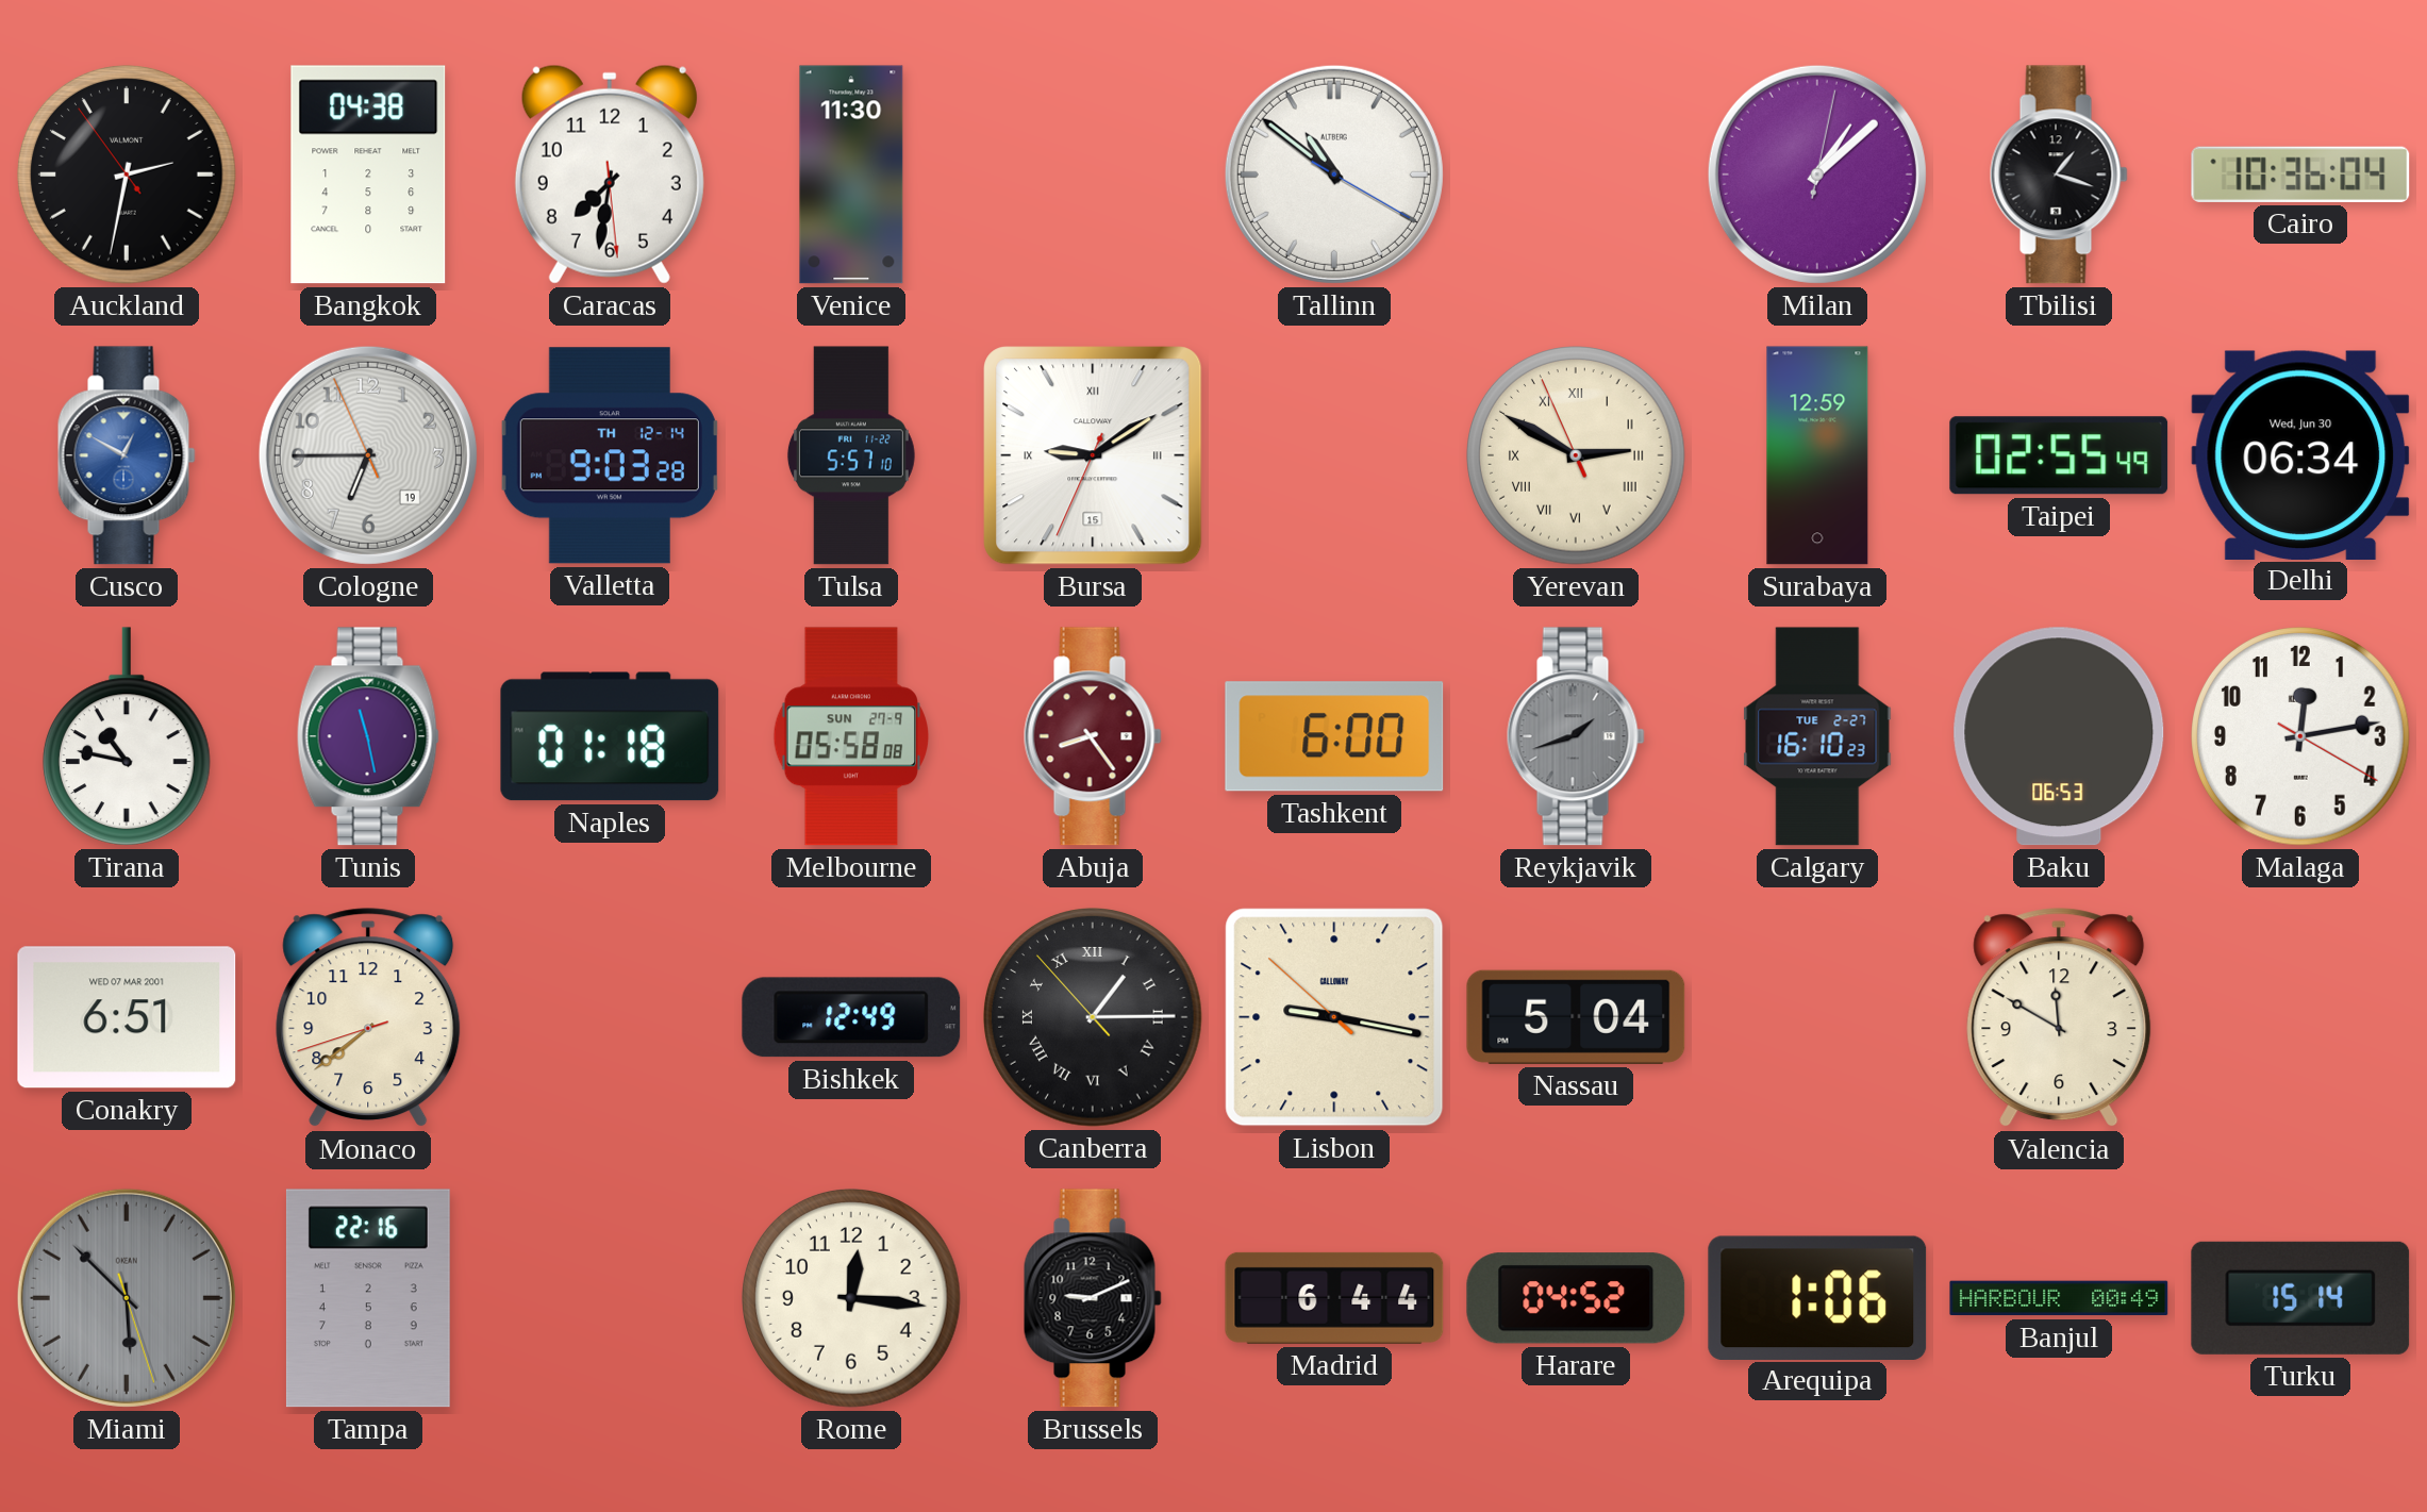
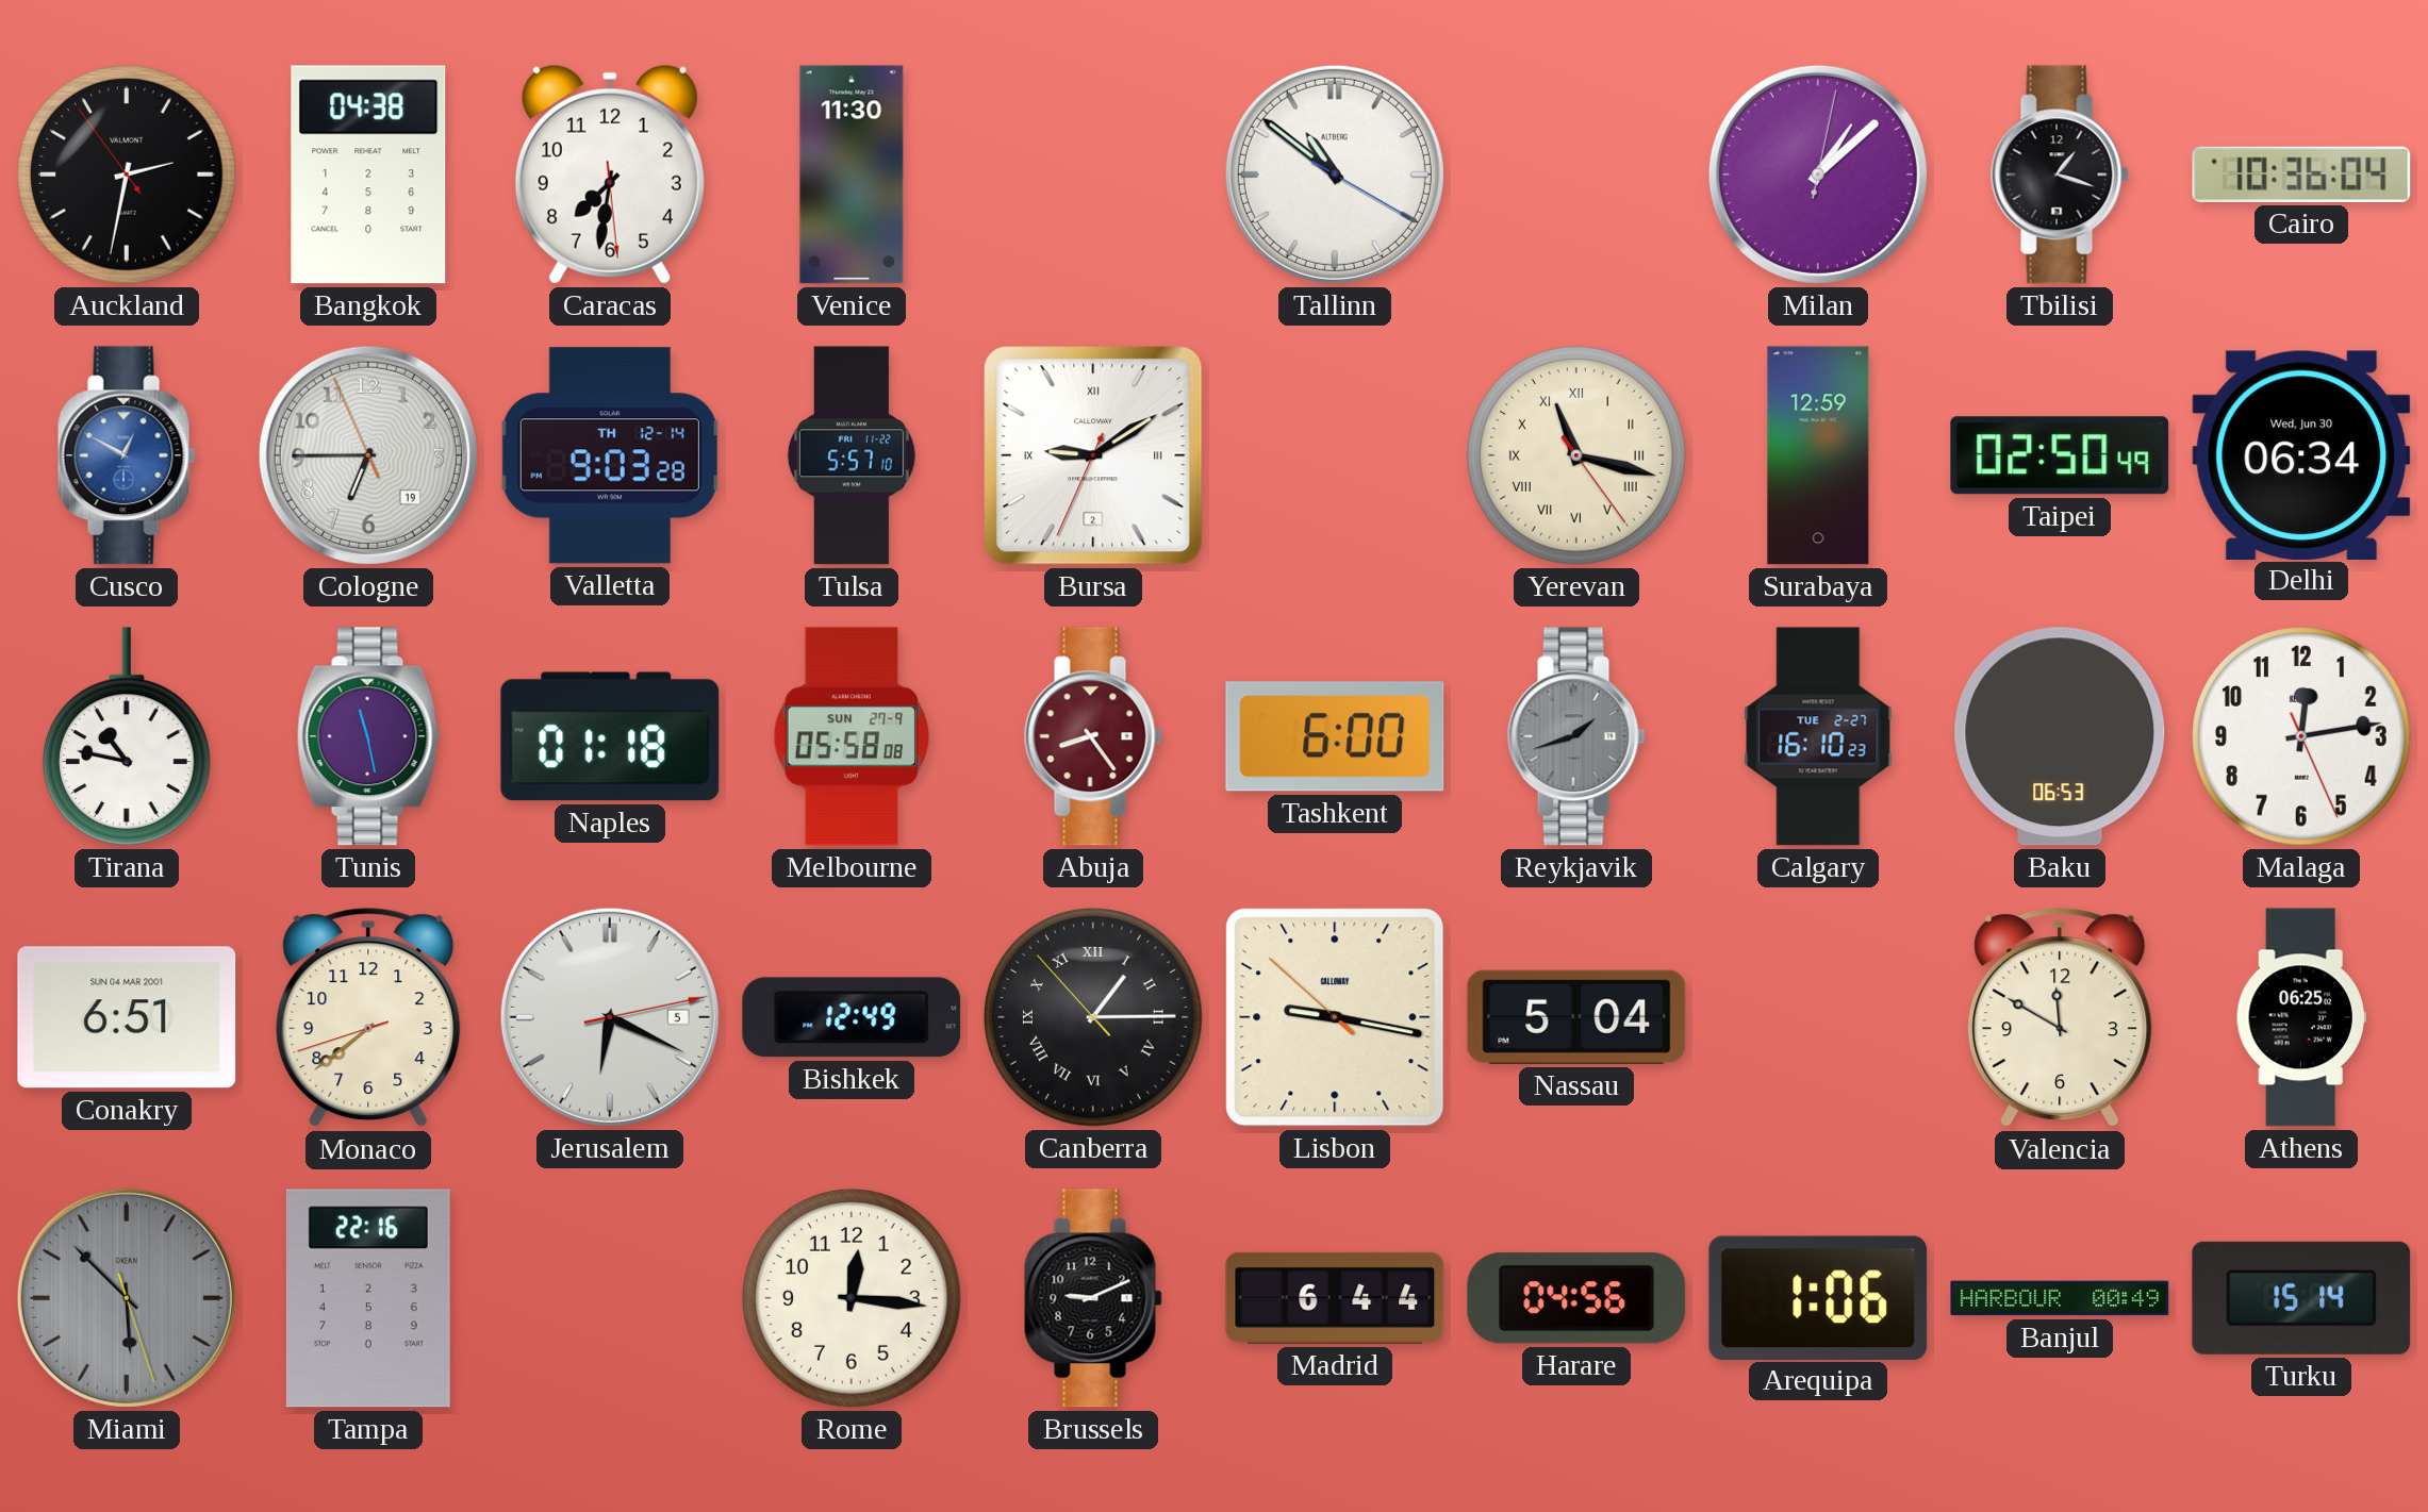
Bursa date: 15 -> 2
Yerevan: 2:49 -> 11:17
Taipei: 02:55 -> 02:50
Malaga: 12:13:20 -> 12:13:26
Conakry date: WED 07 MAR 2001 -> SUN 04 MAR 2001
Jerusalem: none -> 6:19
Athens: none -> 06:25
Harare: 04:52 -> 04:56
